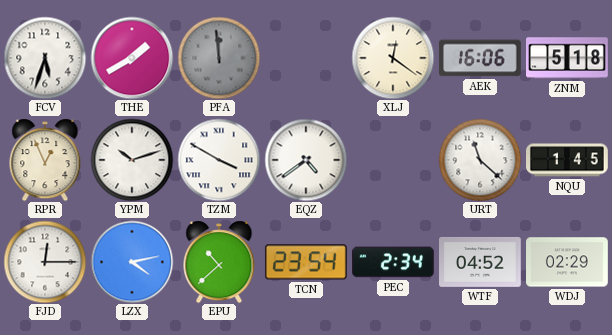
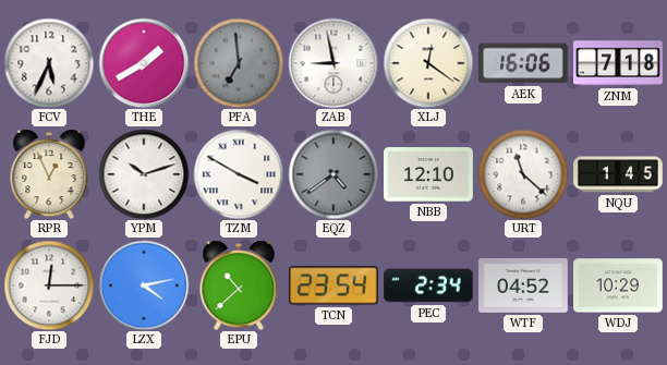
FCV: 5:33 -> 5:34
PFA: 11:59 -> 6:59
ZAB: none -> 8:58
ZNM: 5:18 -> 7:18
EQZ dial: white -> grey
NBB: none -> 12:10
WDJ: 02:29 -> 10:29
